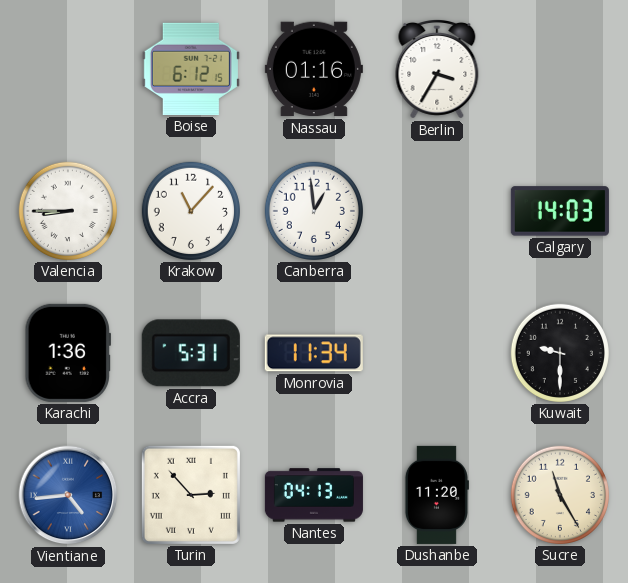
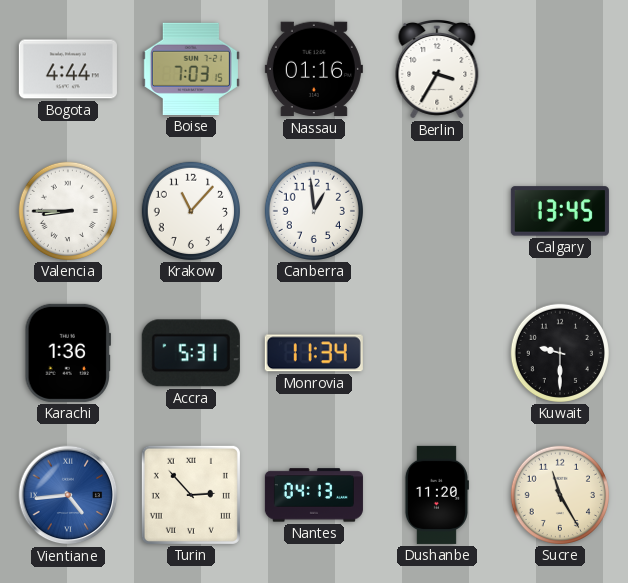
Bogota: none -> 4:44
Boise: 6:12 -> 7:03
Calgary: 14:03 -> 13:45
